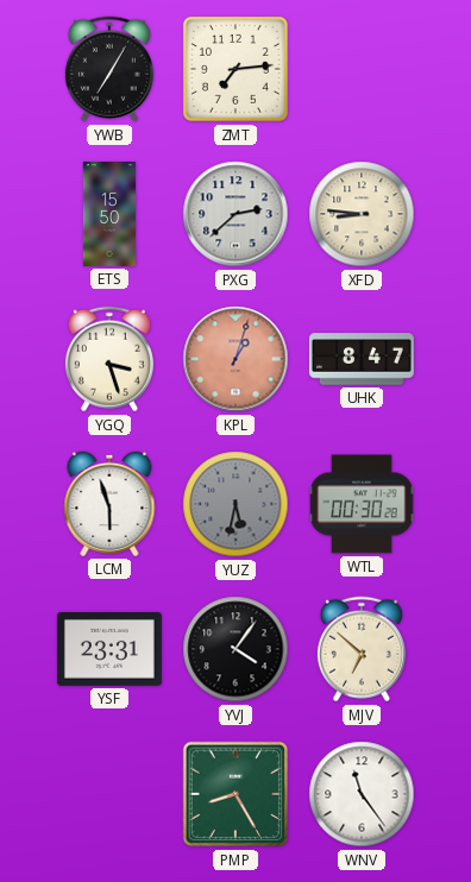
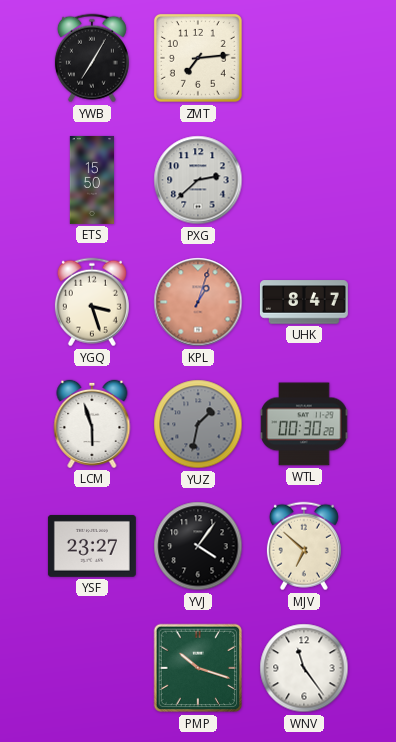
XFD: 8:46 -> none
YUZ: 5:32 -> 1:32
YSF: 23:31 -> 23:27
PMP: 8:25 -> 10:18
